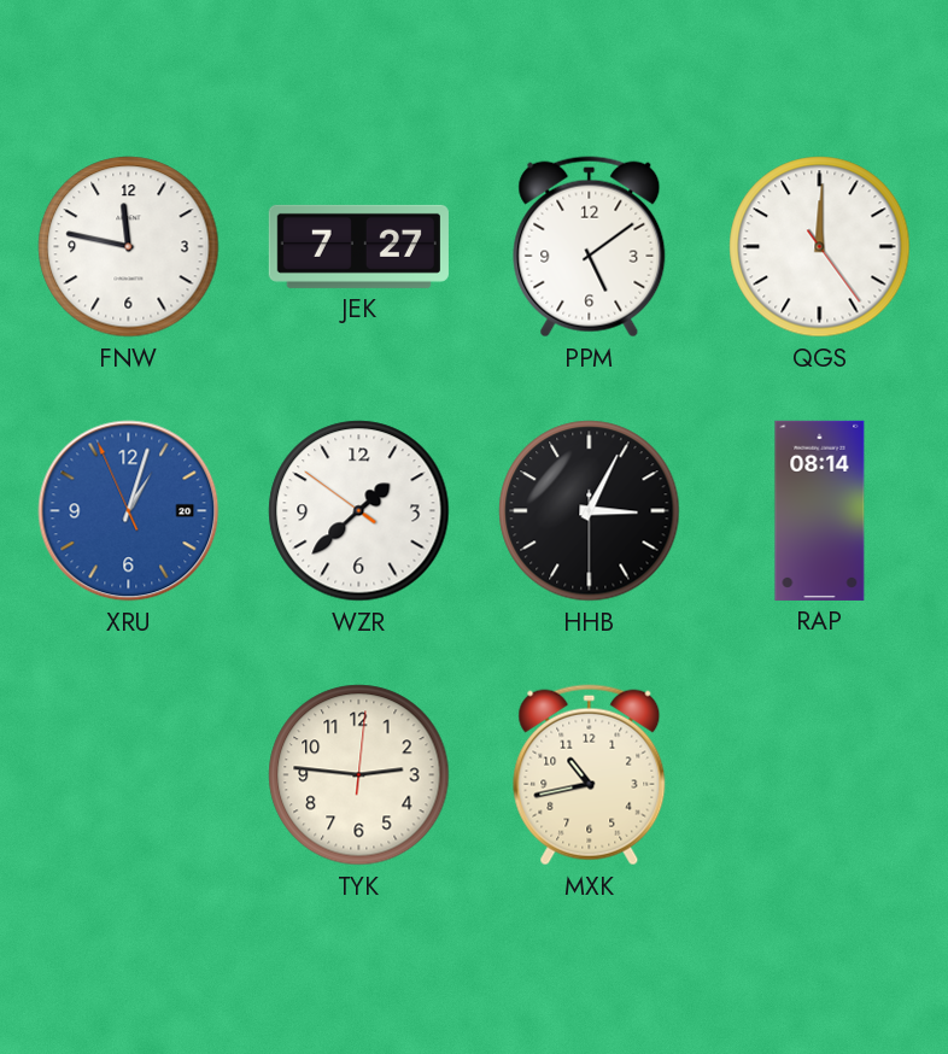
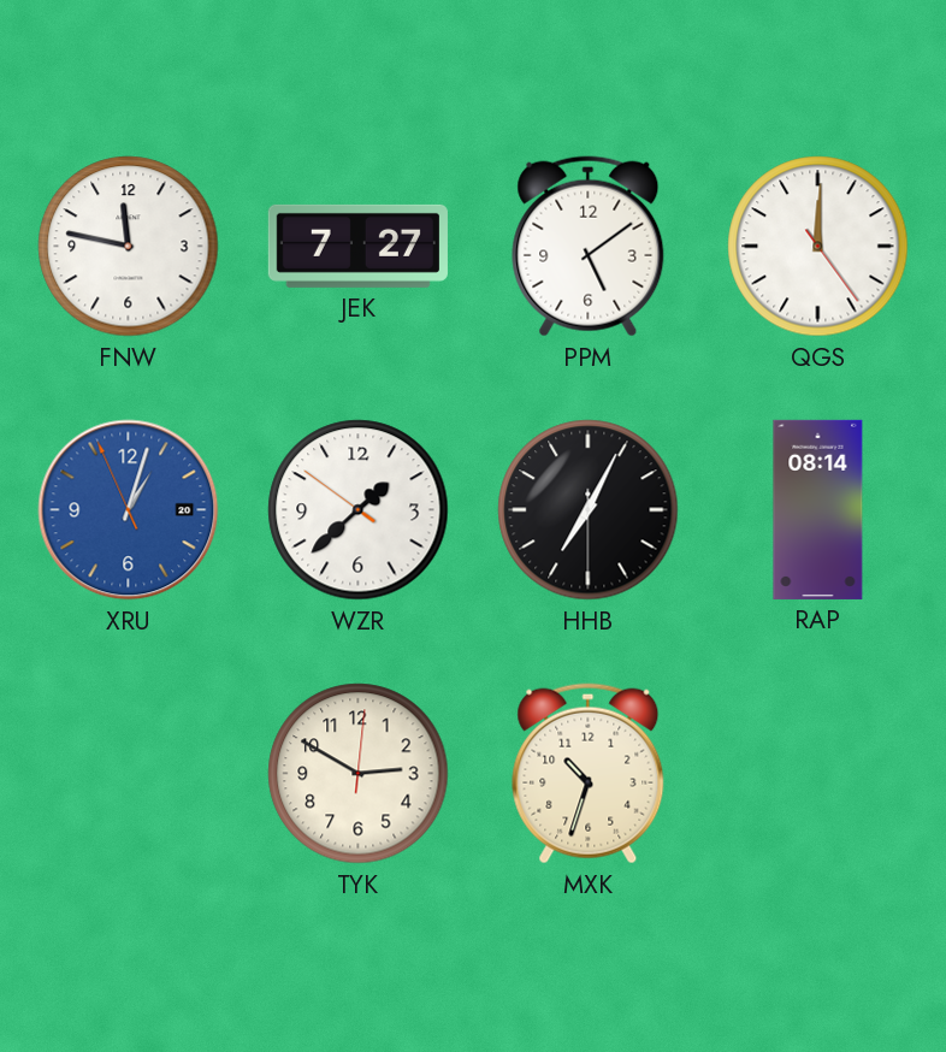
HHB: 3:04 -> 7:04
TYK: 2:46 -> 2:50
MXK: 10:43 -> 10:33
